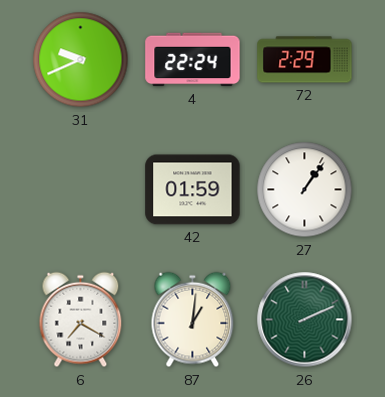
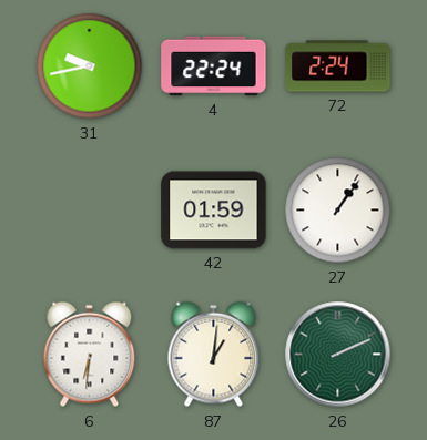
31: 9:41 -> 9:43
72: 2:29 -> 2:24
6: 7:20 -> 6:31
